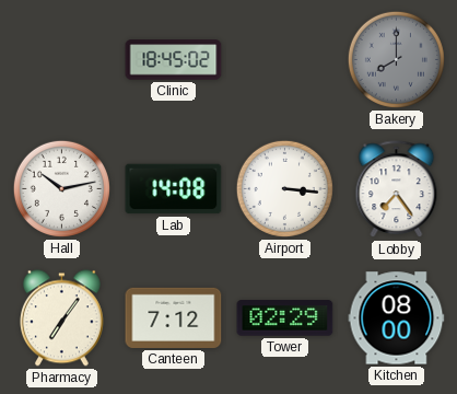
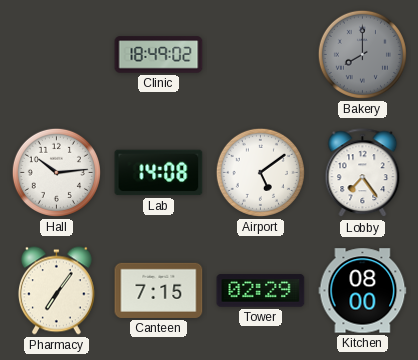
Clinic: 18:45 -> 18:49
Hall: 10:13 -> 10:14
Airport: 3:16 -> 5:09
Canteen: 7:12 -> 7:15
